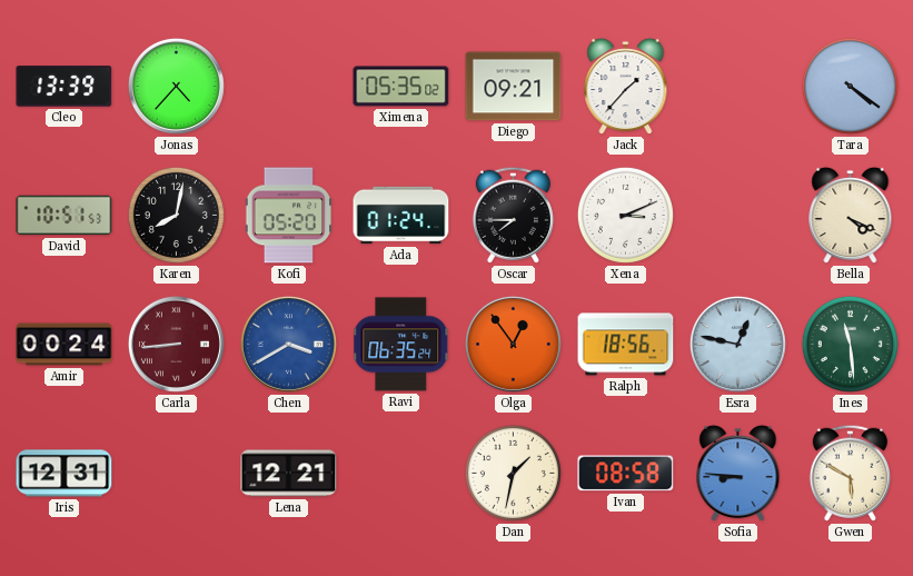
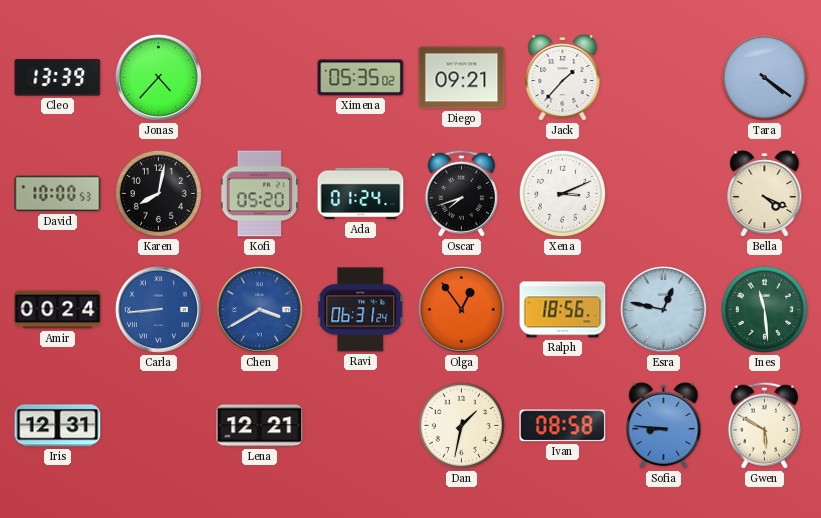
David: 10:51 -> 10:00
Oscar: 7:45 -> 7:42
Carla dial: burgundy -> blue
Ravi: 06:35 -> 06:31
